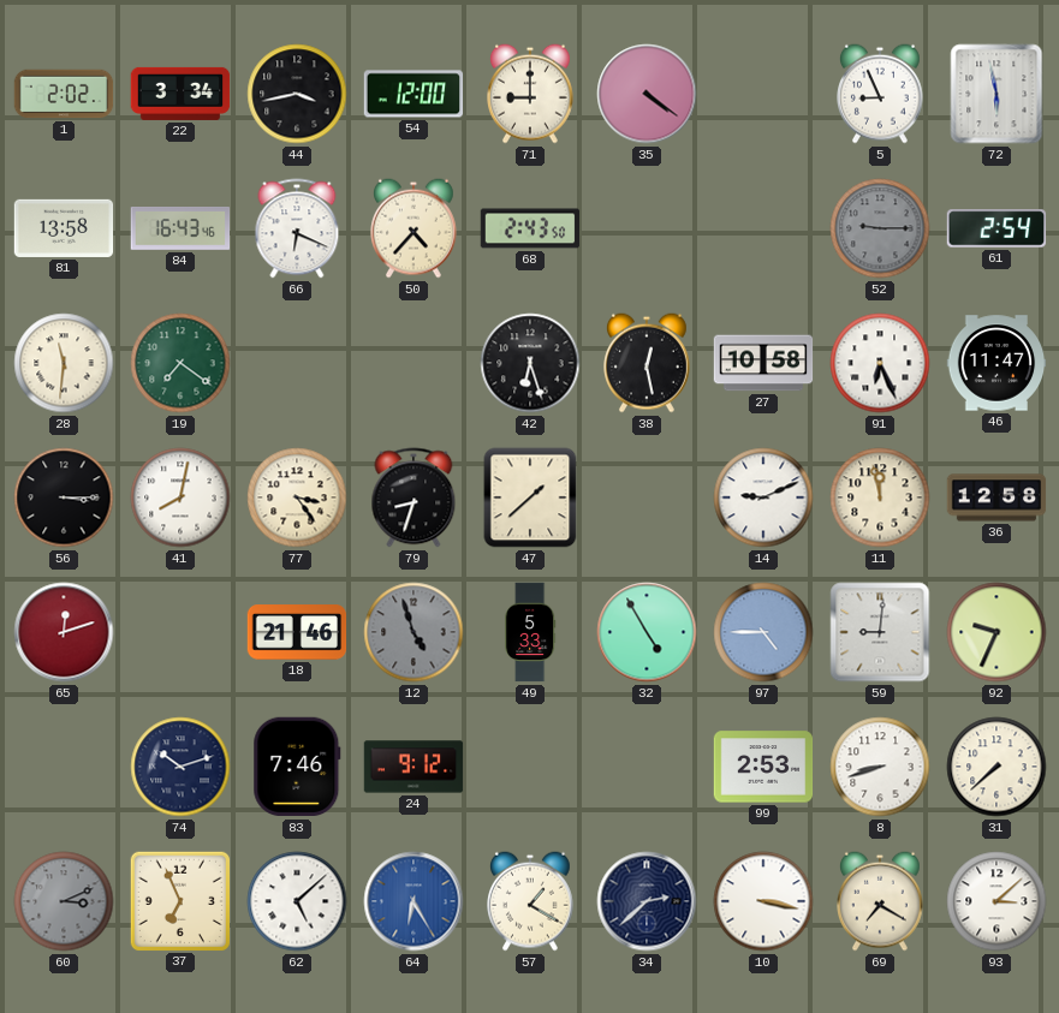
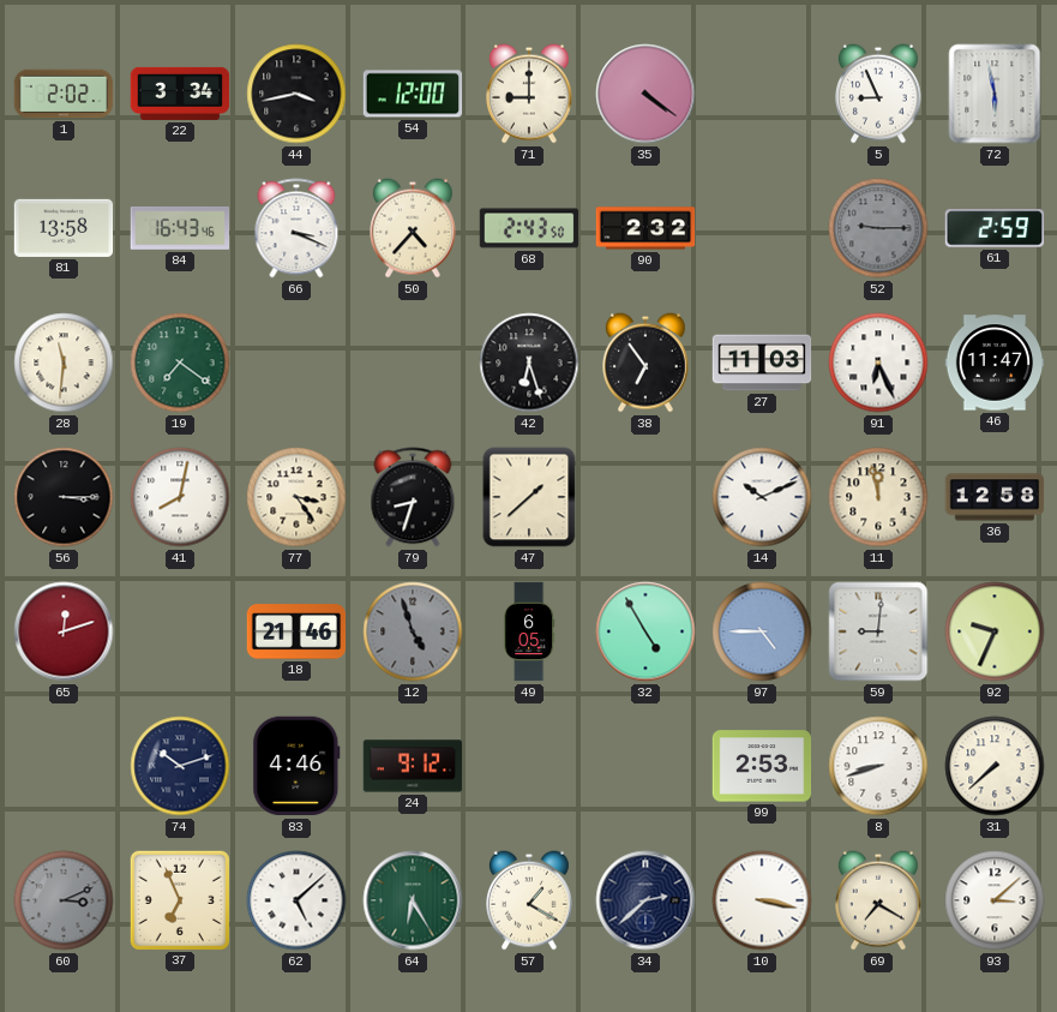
66: 6:19 -> 3:19
90: none -> 2:32
61: 2:54 -> 2:59
38: 12:28 -> 6:54
27: 10:58 -> 11:03
14: 9:11 -> 10:11
49: 5:33 -> 6:05
83: 7:46 -> 4:46
64 dial: blue -> green
